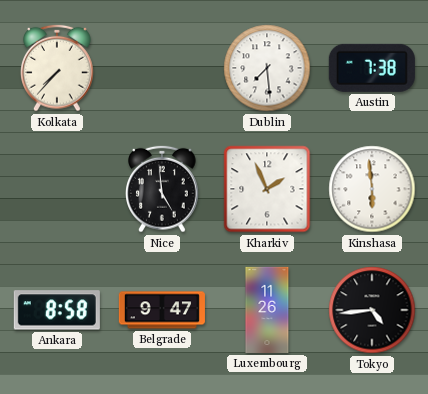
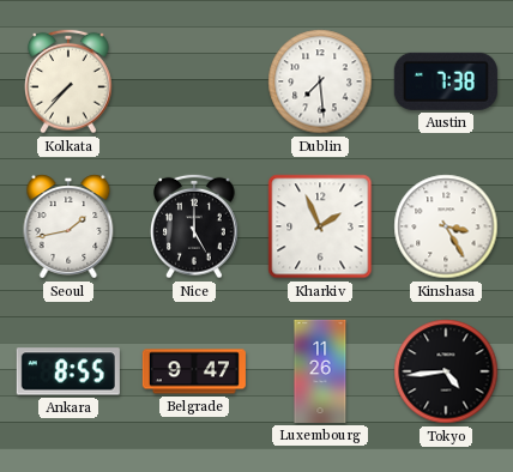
Seoul: none -> 1:43
Nice: 4:59 -> 5:00
Kinshasa: 5:59 -> 3:25
Ankara: 8:58 -> 8:55
